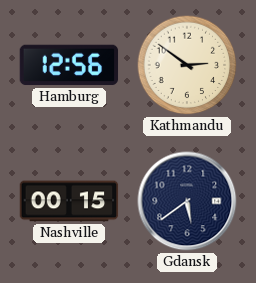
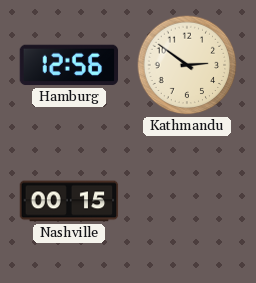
Gdansk: 5:39 -> none
